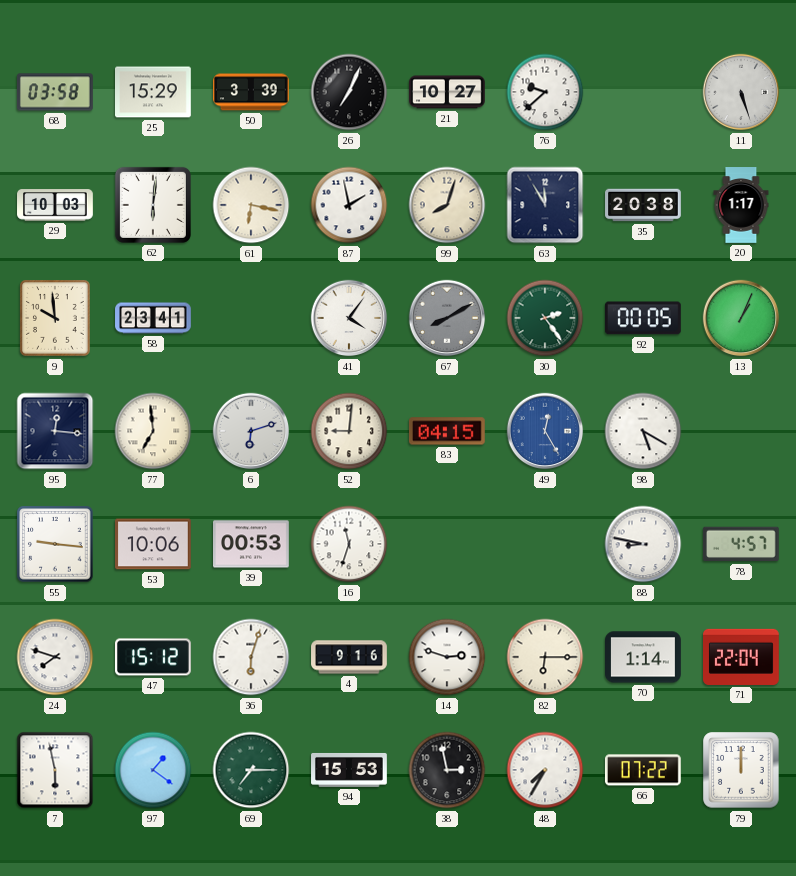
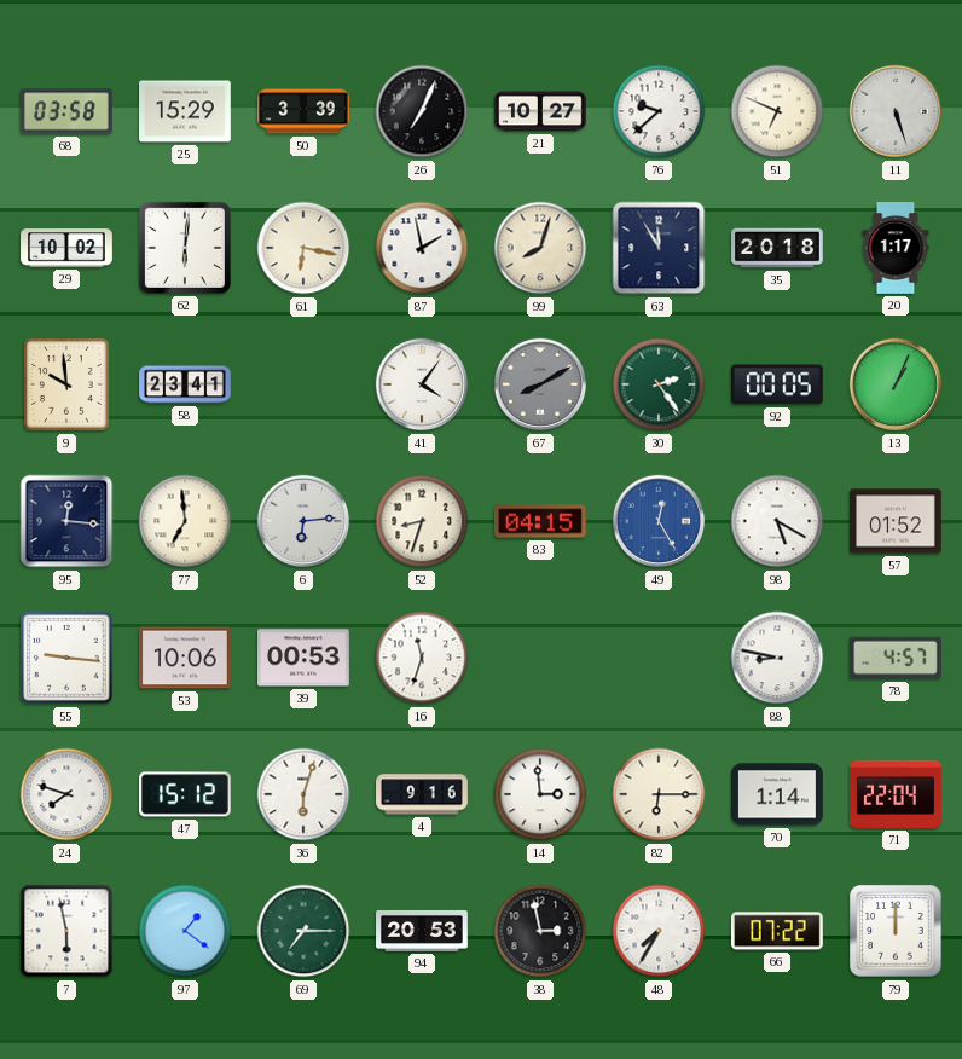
51: none -> 6:49
29: 10:03 -> 10:02
35: 20:38 -> 20:18
6: 6:12 -> 6:14
52: 9:01 -> 8:33
57: none -> 01:52
14: 2:48 -> 2:59
94: 15:53 -> 20:53
